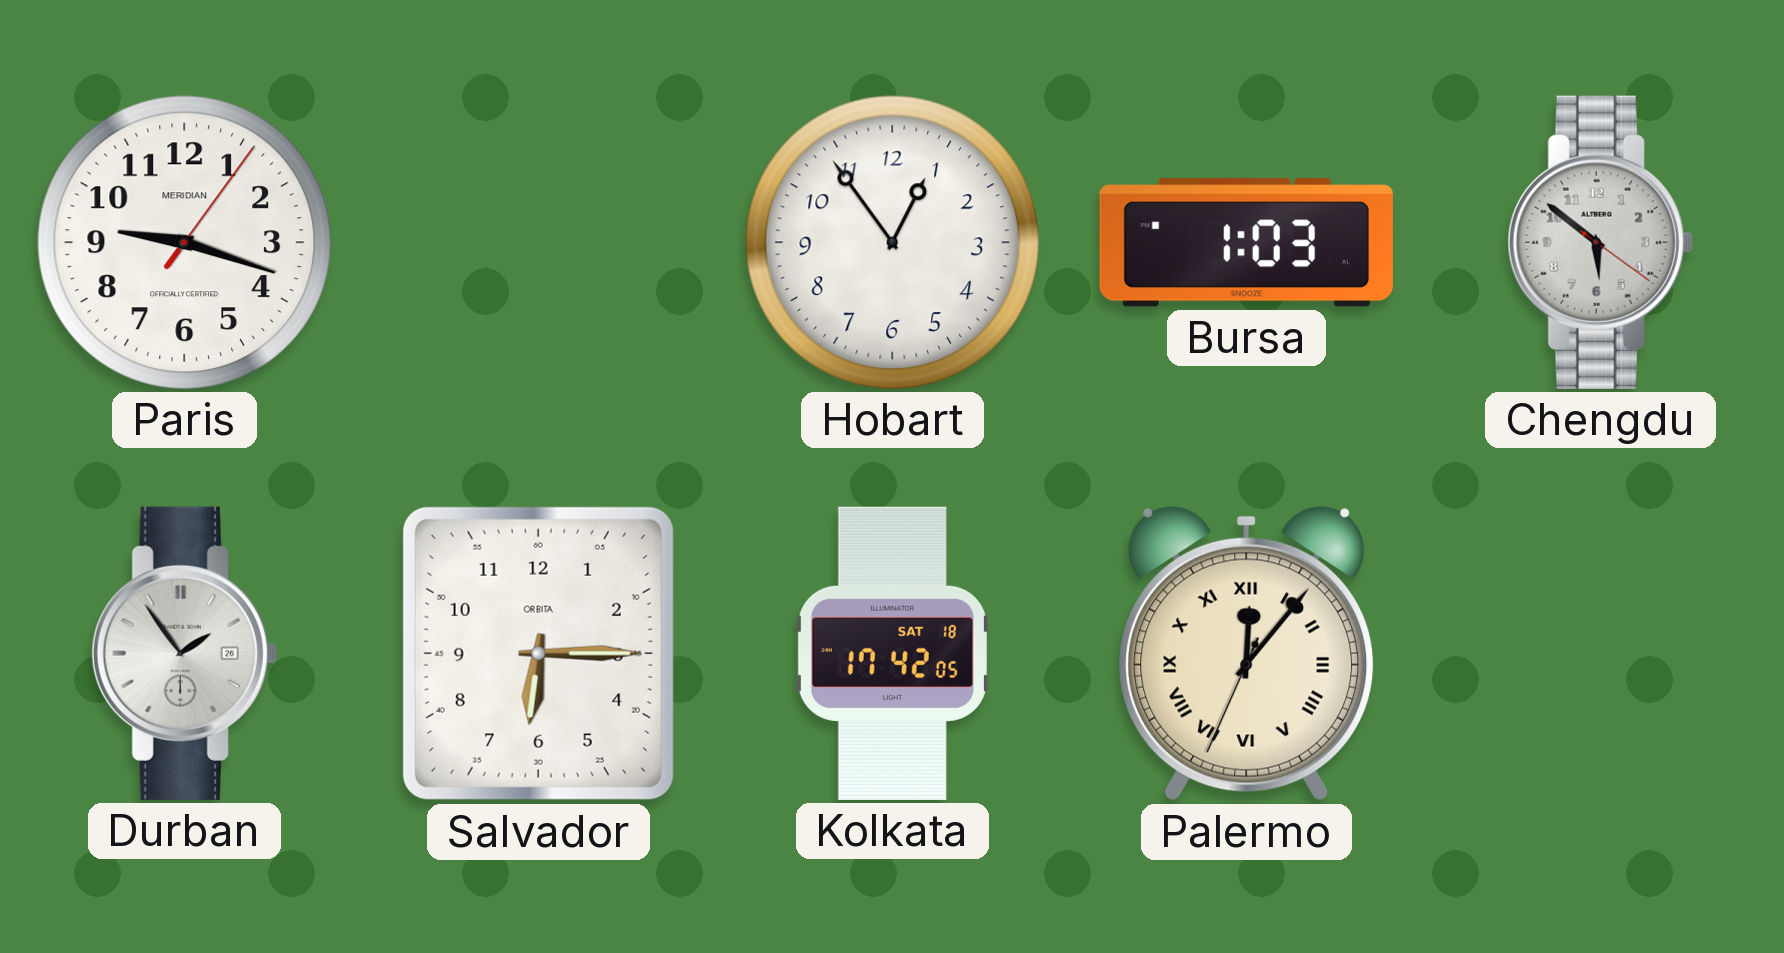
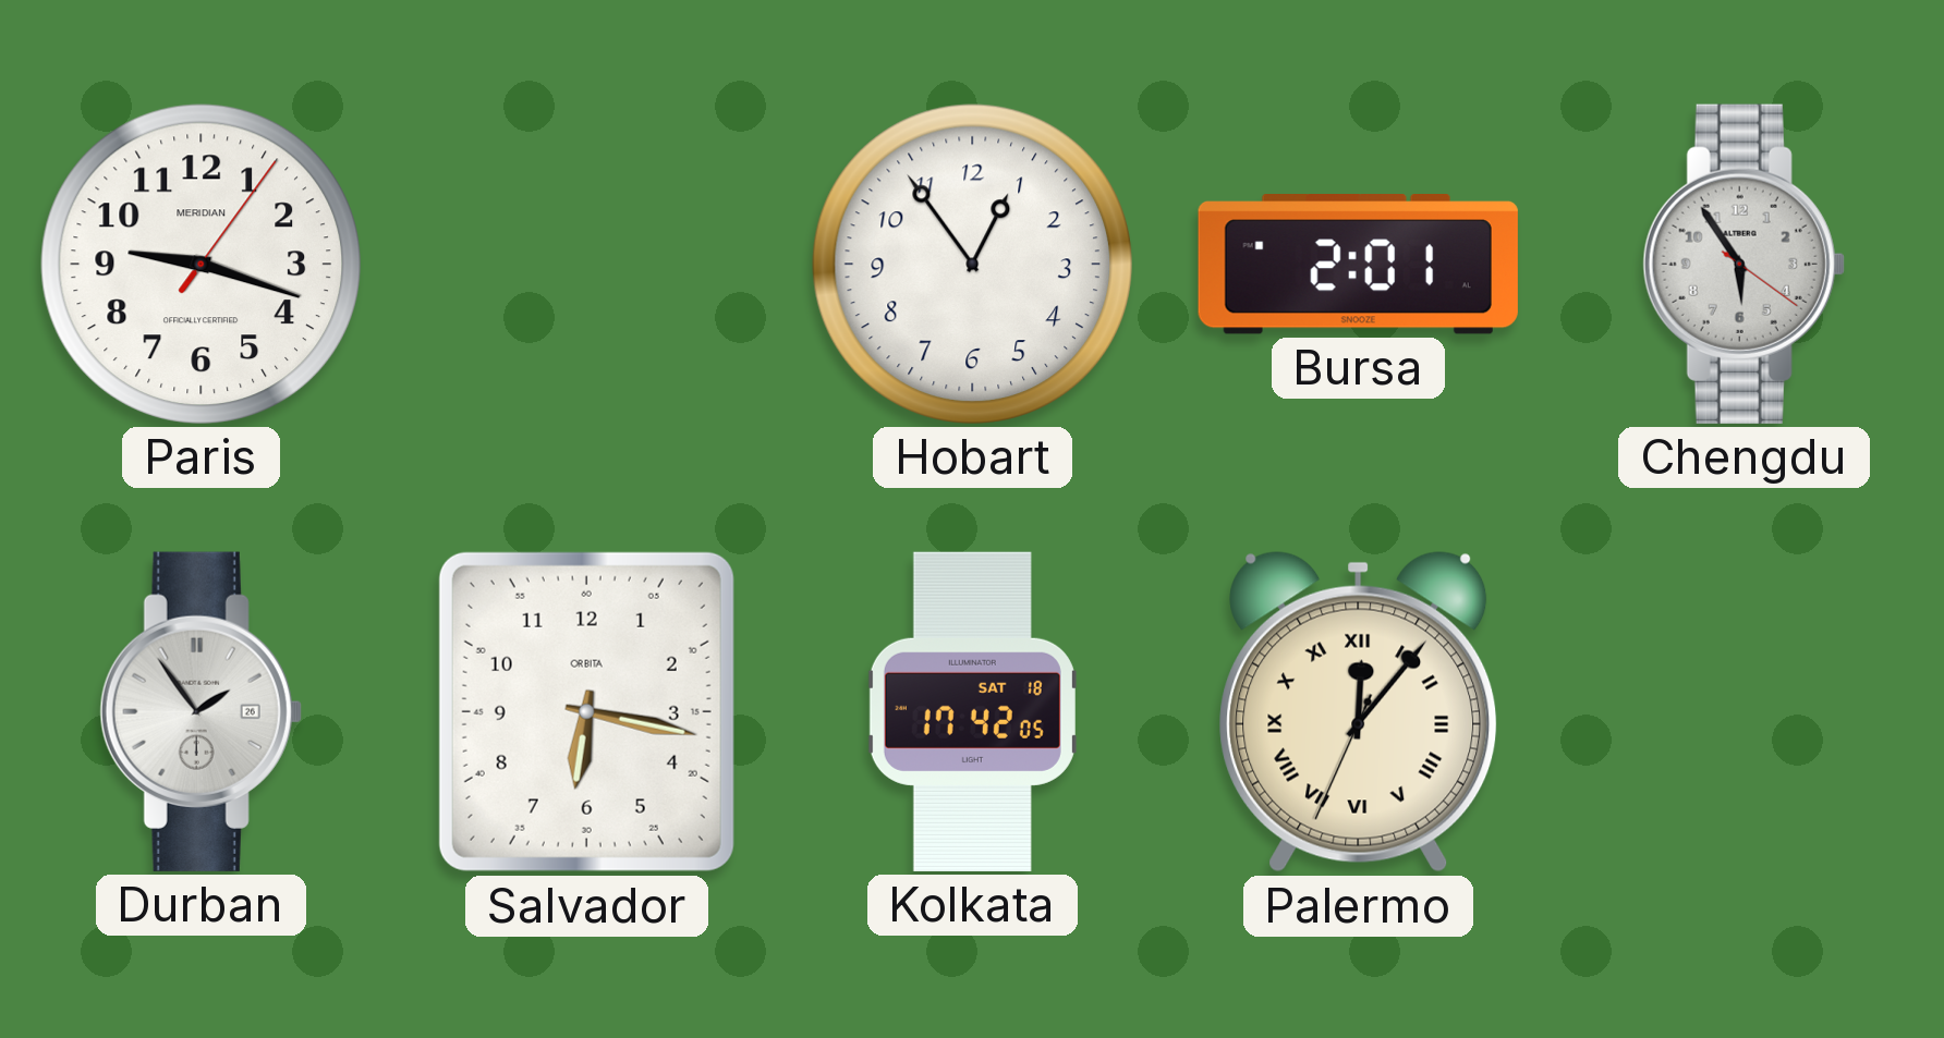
Bursa: 1:03 -> 2:01
Chengdu: 5:51 -> 5:54
Salvador: 6:15 -> 6:17
